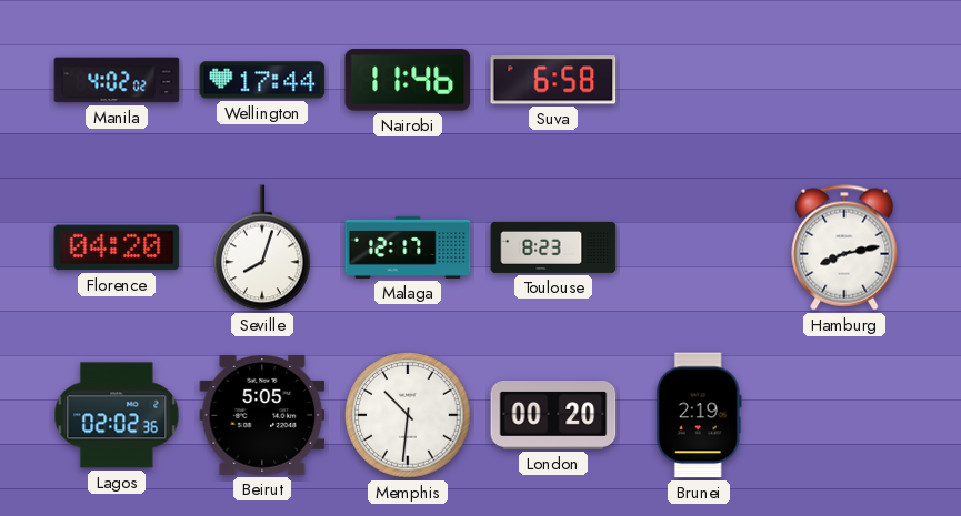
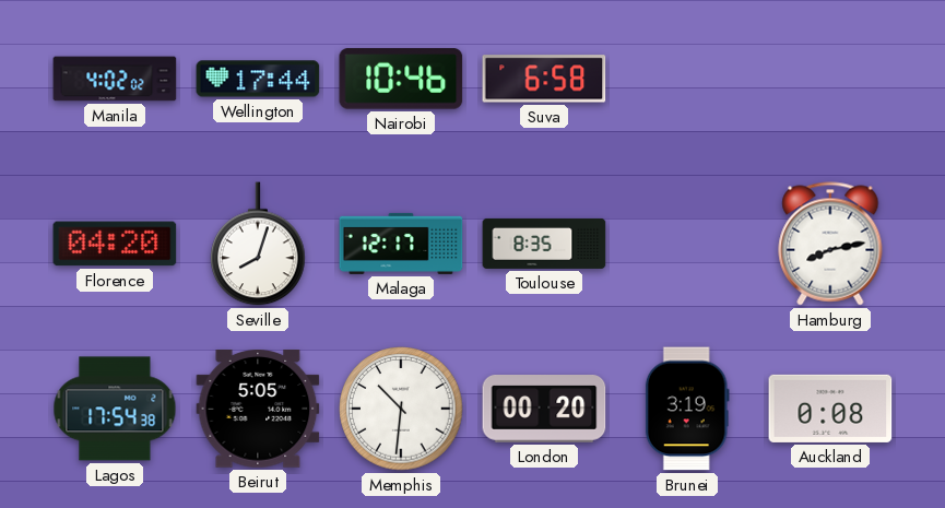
Nairobi: 11:46 -> 10:46
Toulouse: 8:23 -> 8:35
Lagos: 02:02 -> 17:54
Brunei: 2:19 -> 3:19
Auckland: none -> 0:08
